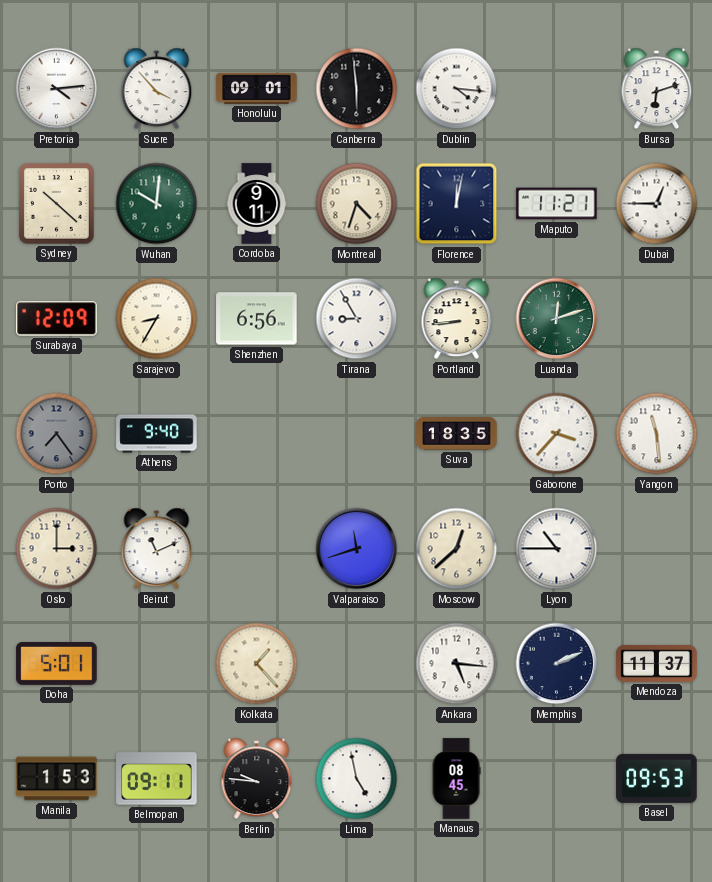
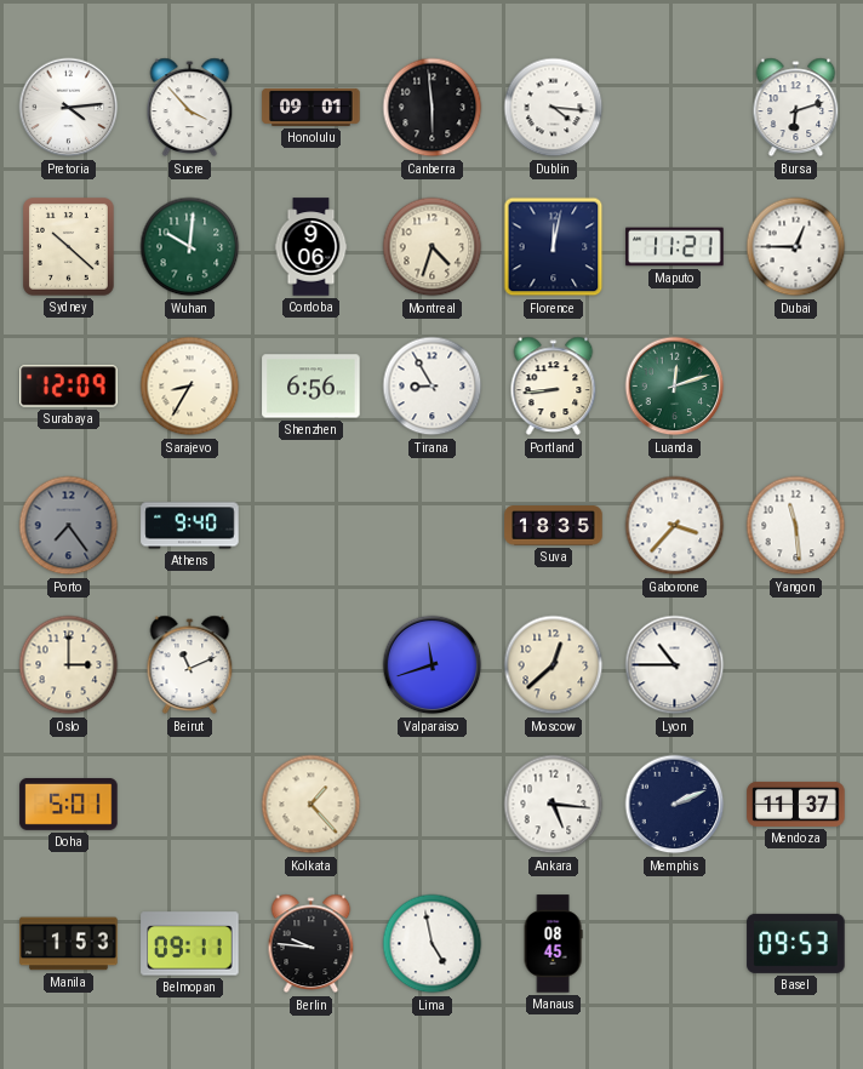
Cordoba: 9:11 -> 9:06
